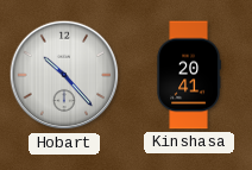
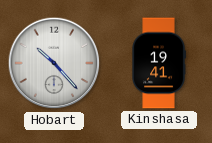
Kinshasa: 20:41 -> 19:41
